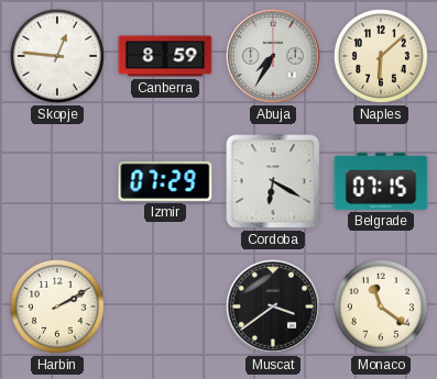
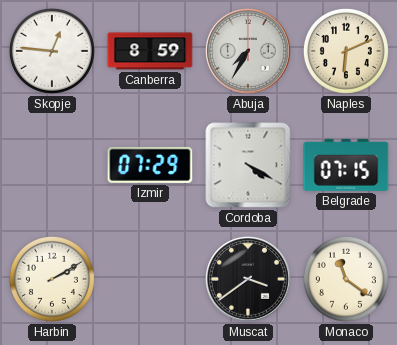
Naples: 6:08 -> 6:11
Cordoba: 6:20 -> 4:20
